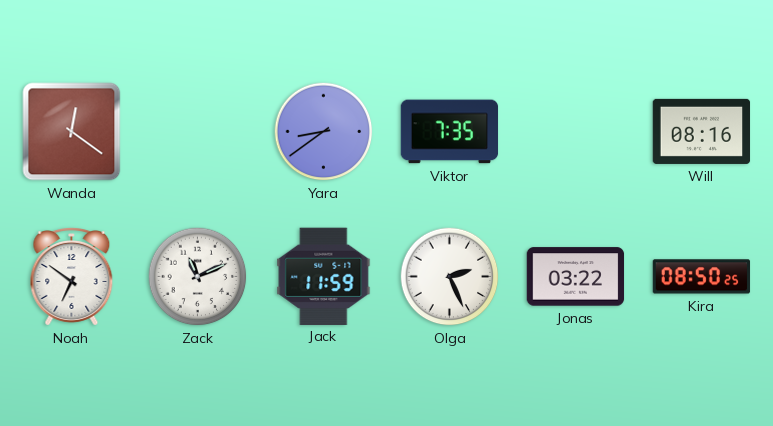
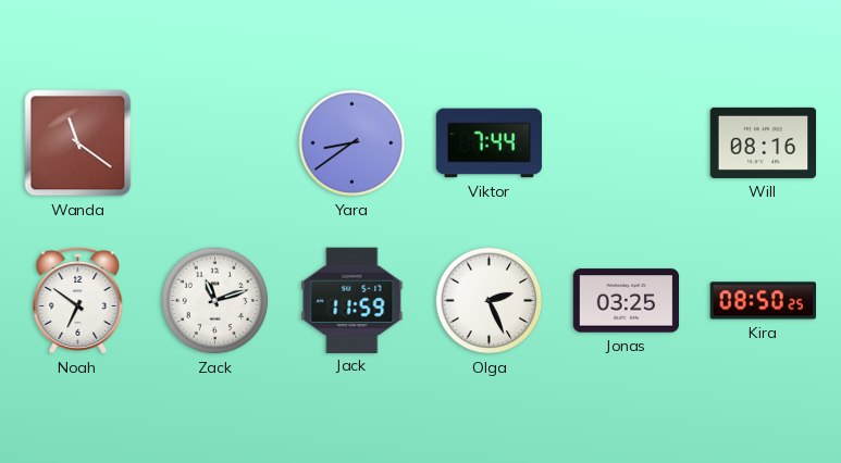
Wanda: 12:21 -> 11:21
Viktor: 7:35 -> 7:44
Zack: 11:11 -> 11:12
Jonas: 03:22 -> 03:25
